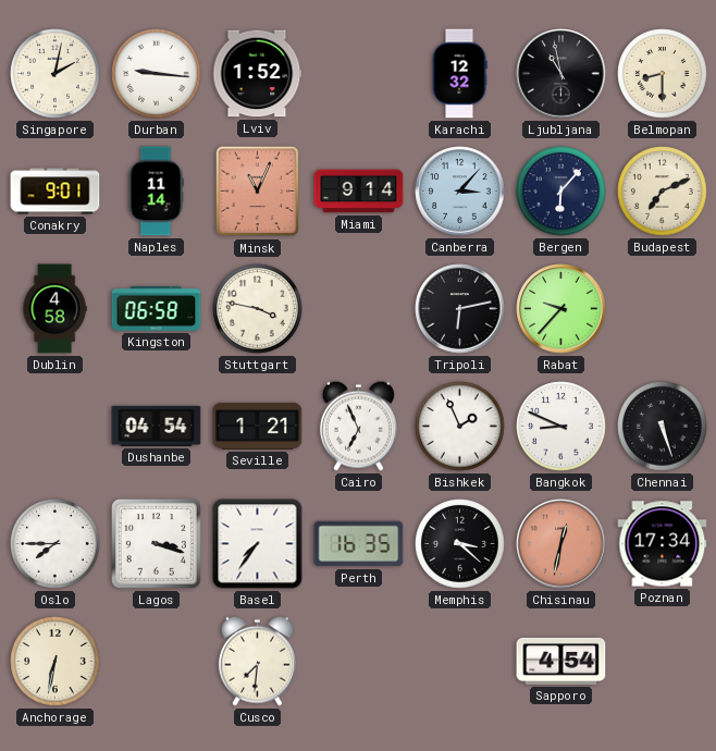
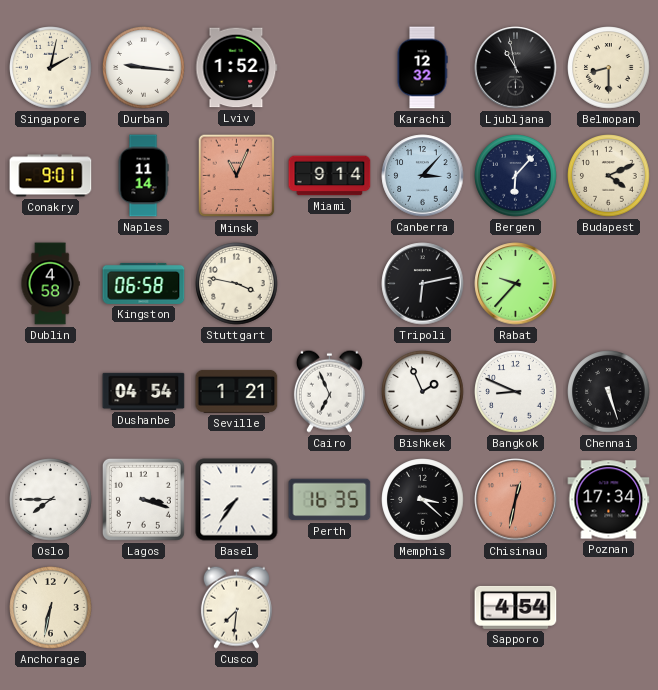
Budapest: 7:11 -> 4:11
